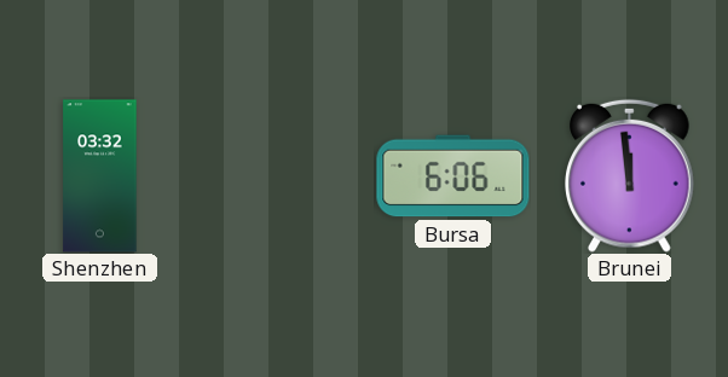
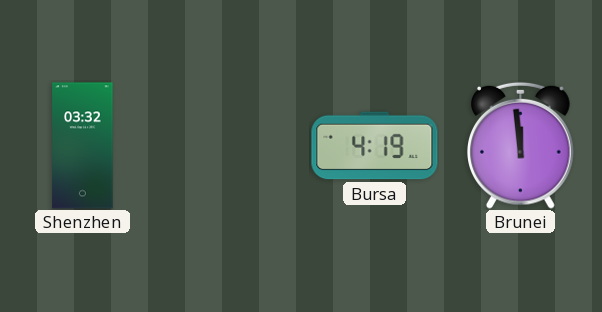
Bursa: 6:06 -> 4:19
